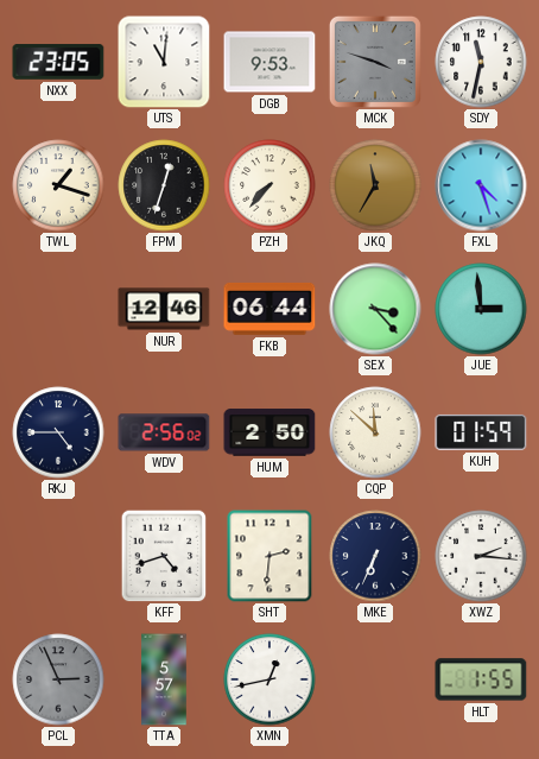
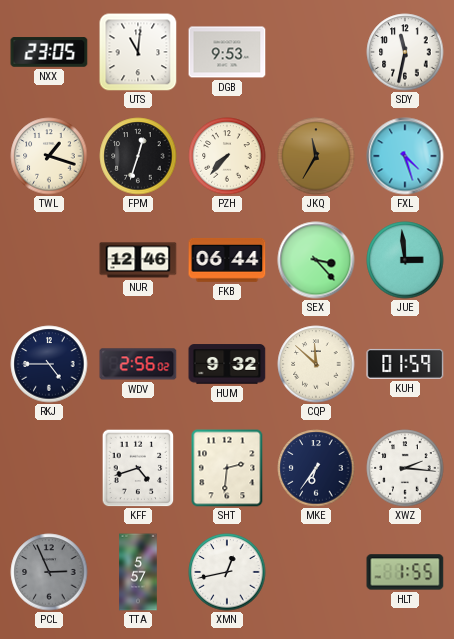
MCK: 3:48 -> none
HUM: 2:50 -> 9:32
MKE: 6:34 -> 6:36
